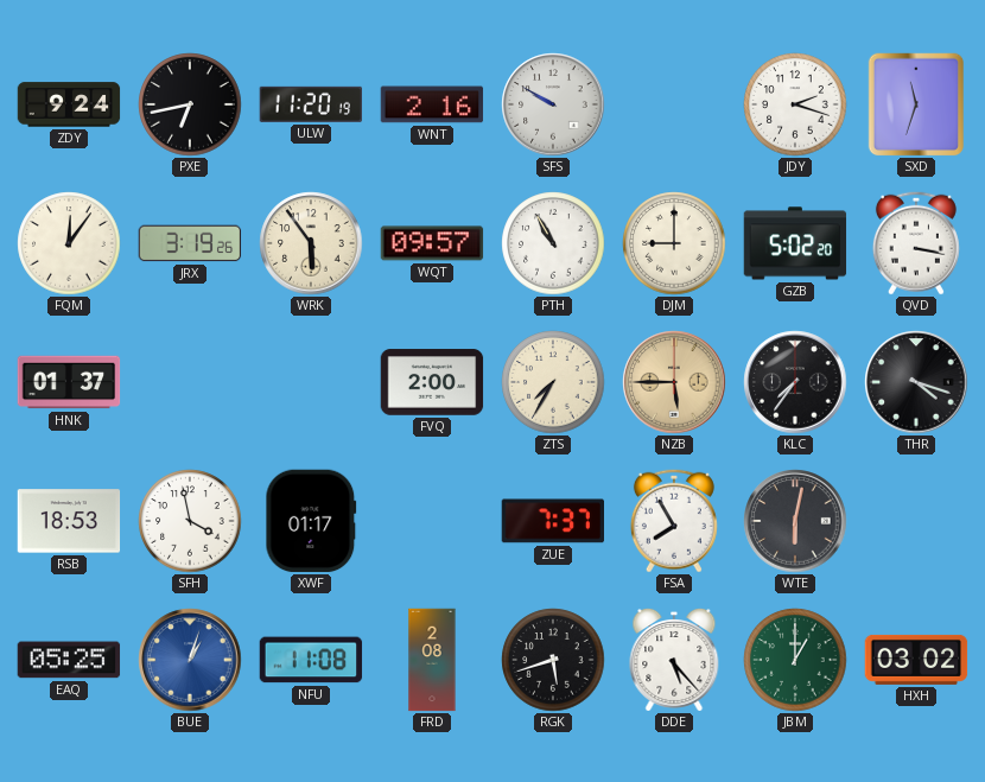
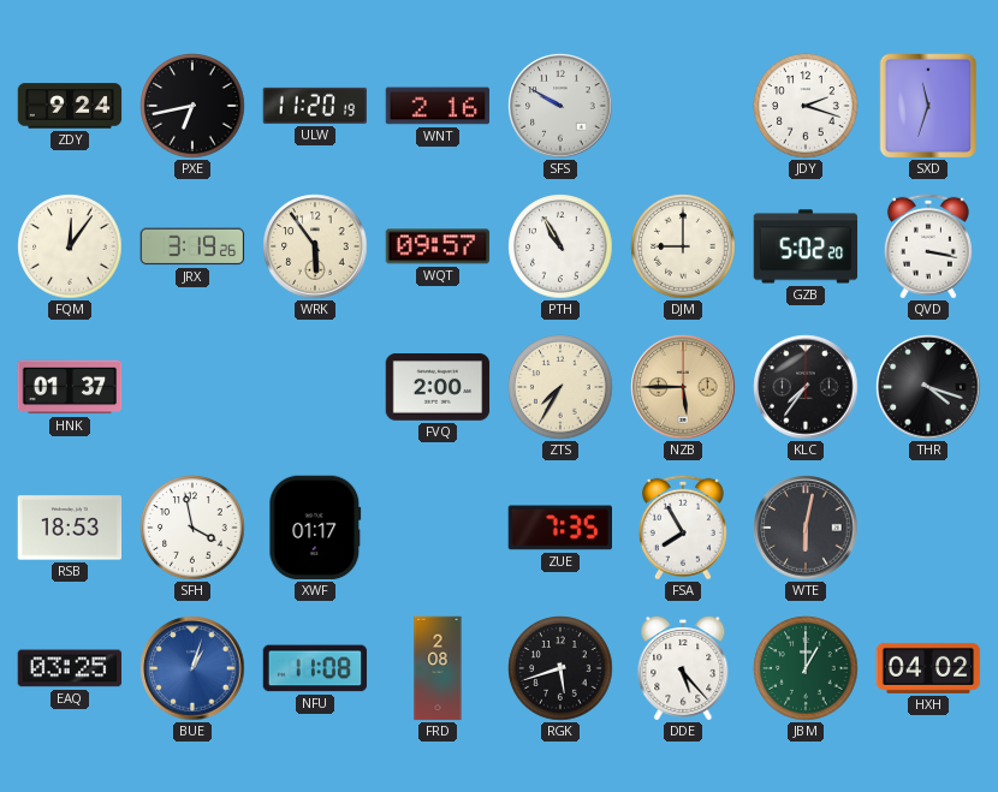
ZUE: 7:37 -> 7:35
EAQ: 05:25 -> 03:25
HXH: 03:02 -> 04:02
